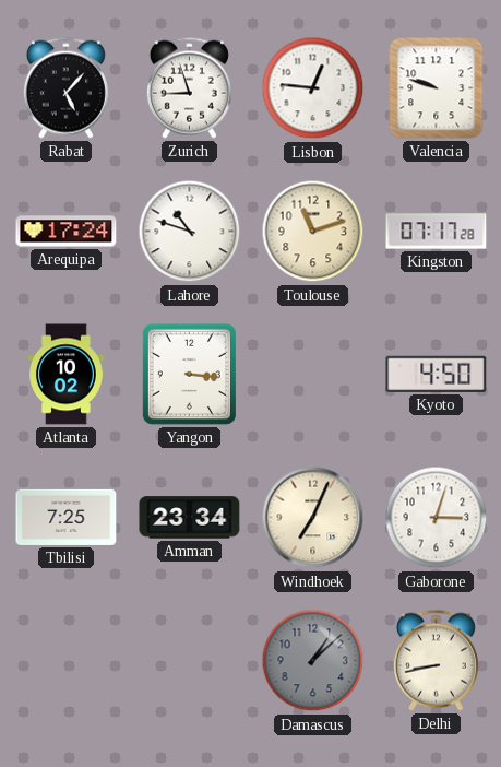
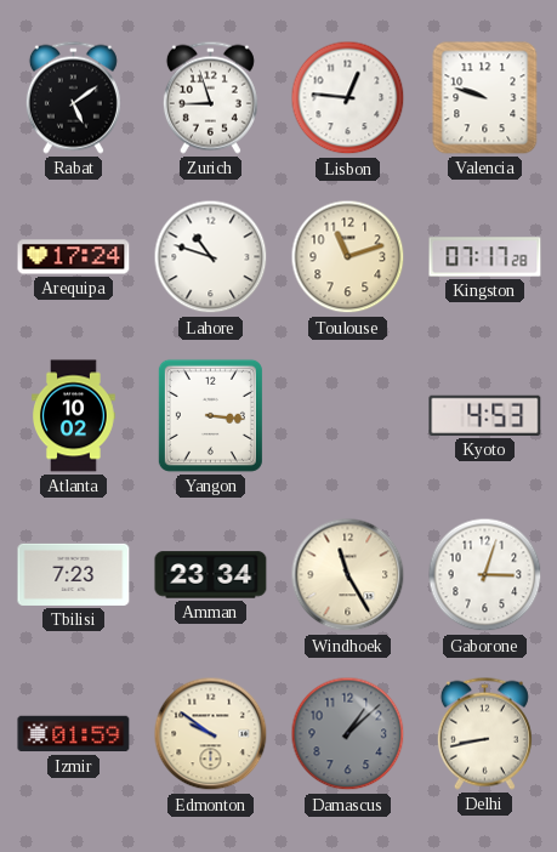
Rabat: 5:07 -> 5:09
Kyoto: 4:50 -> 4:53
Tbilisi: 7:25 -> 7:23
Windhoek: 7:04 -> 11:25
Izmir: none -> 01:59
Edmonton: none -> 9:51
